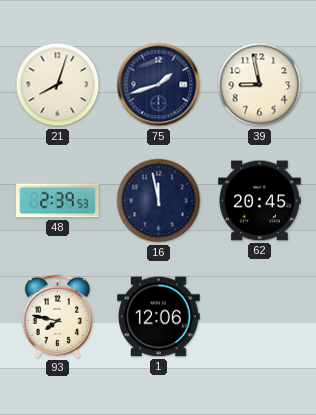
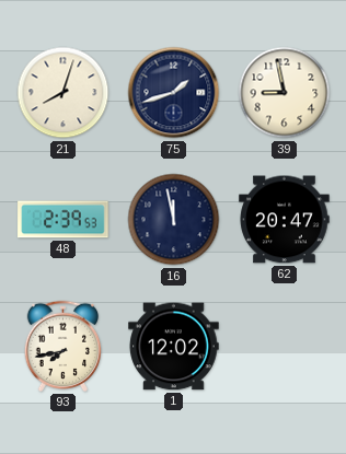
62: 20:45 -> 20:47
93: 7:47 -> 7:43
1: 12:06 -> 12:02
